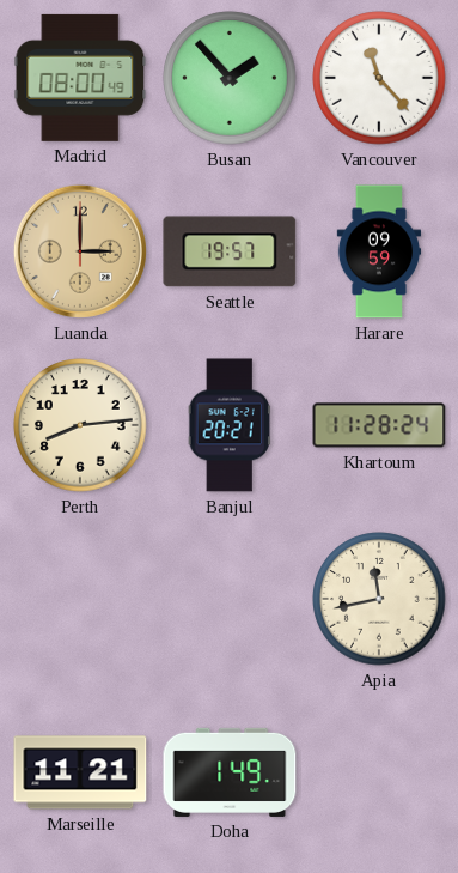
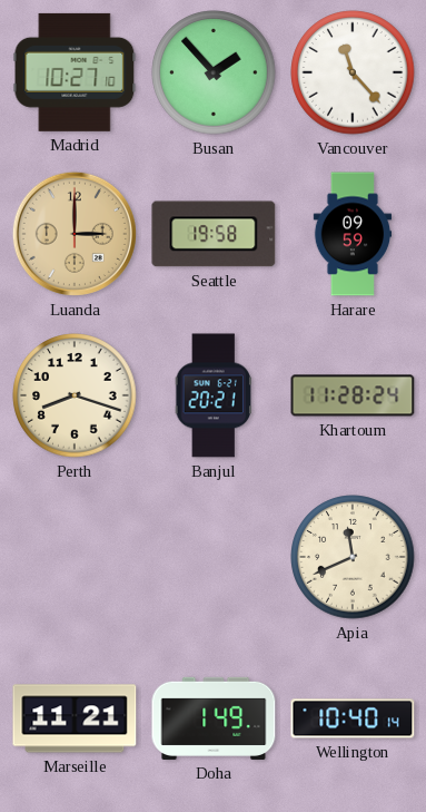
Madrid: 08:00 -> 10:27
Seattle: 19:57 -> 19:58
Perth: 8:14 -> 8:18
Apia: 11:43 -> 11:41
Wellington: none -> 10:40
